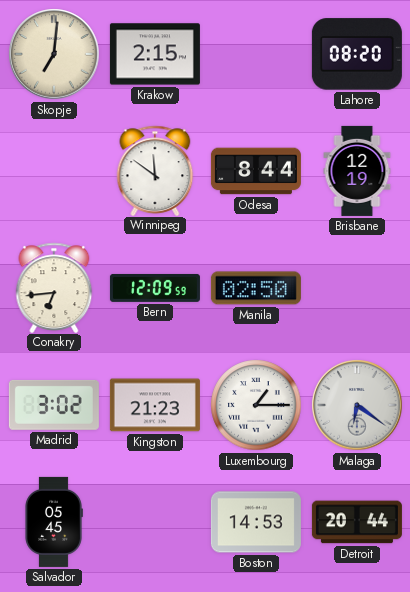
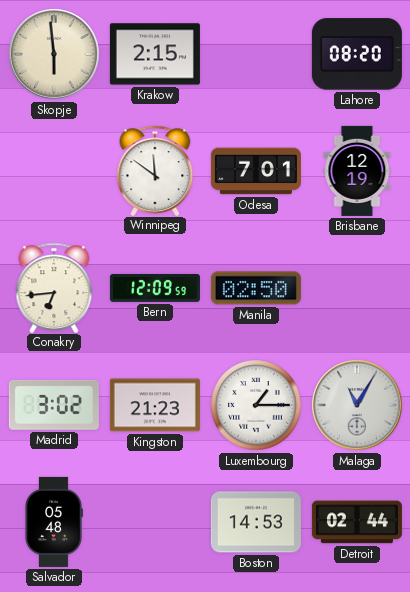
Skopje: 7:01 -> 5:59
Odesa: 8:44 -> 7:01
Malaga: 6:21 -> 11:05
Salvador: 05:45 -> 05:48
Detroit: 20:44 -> 02:44
